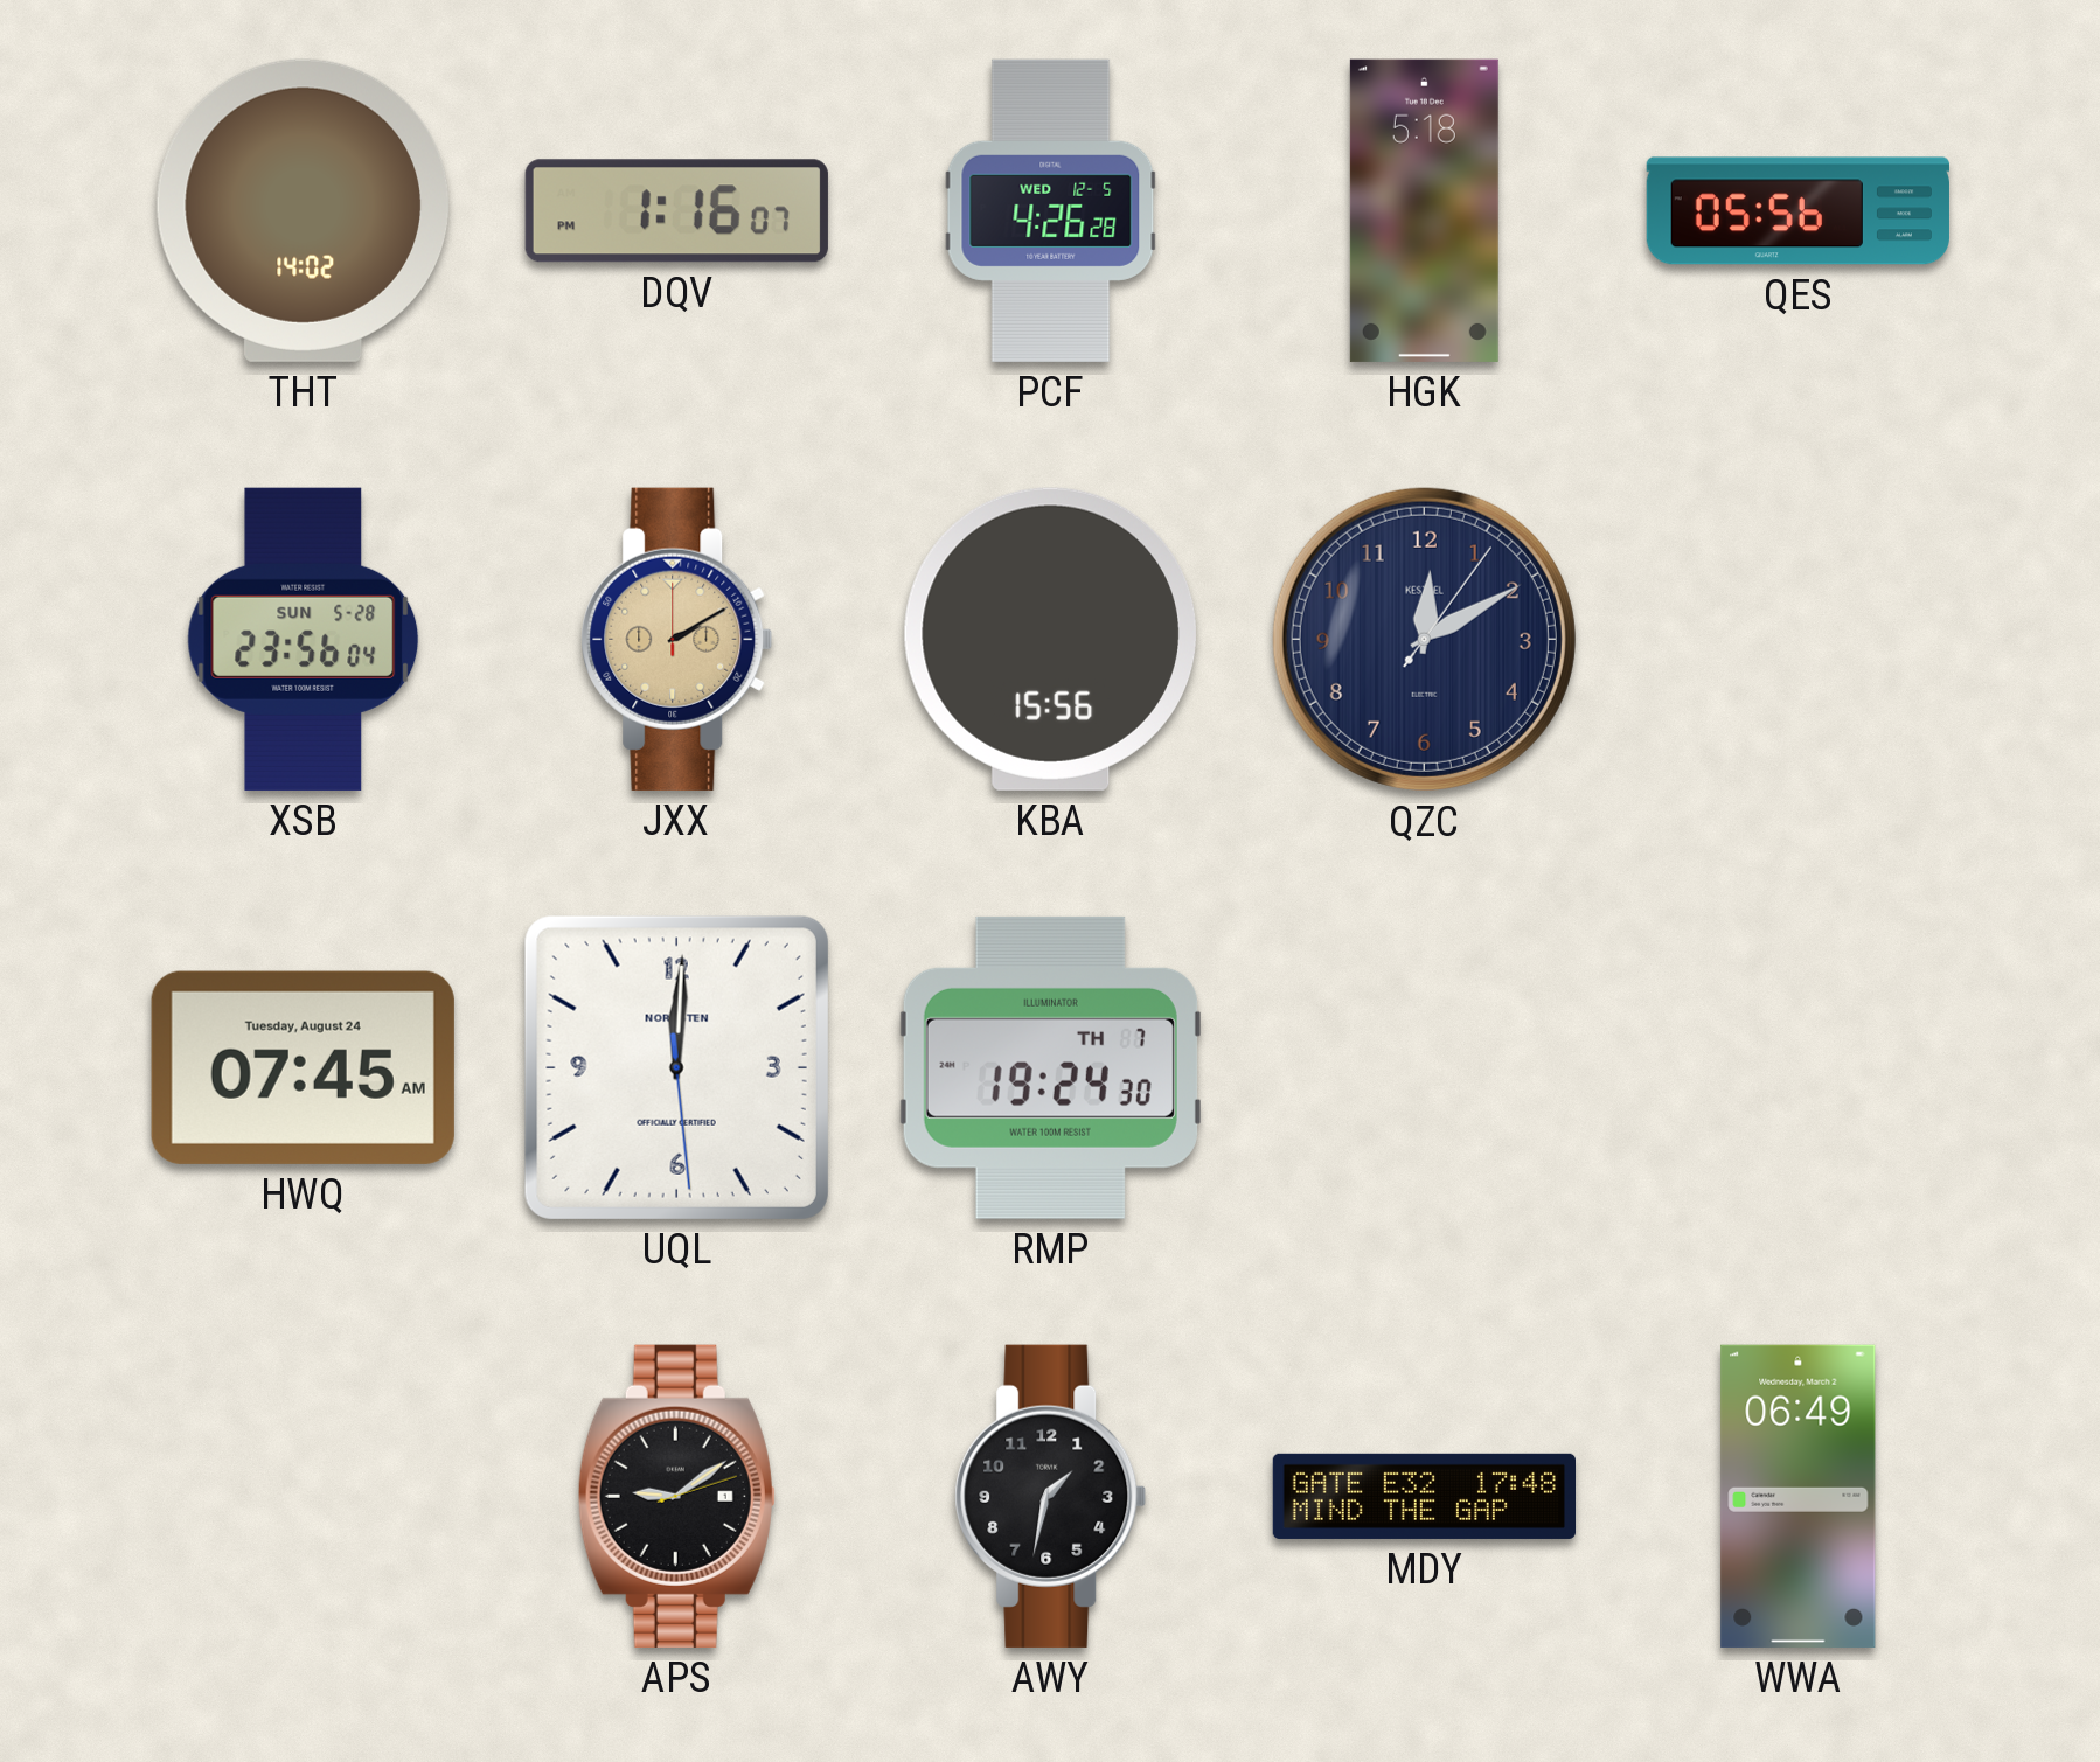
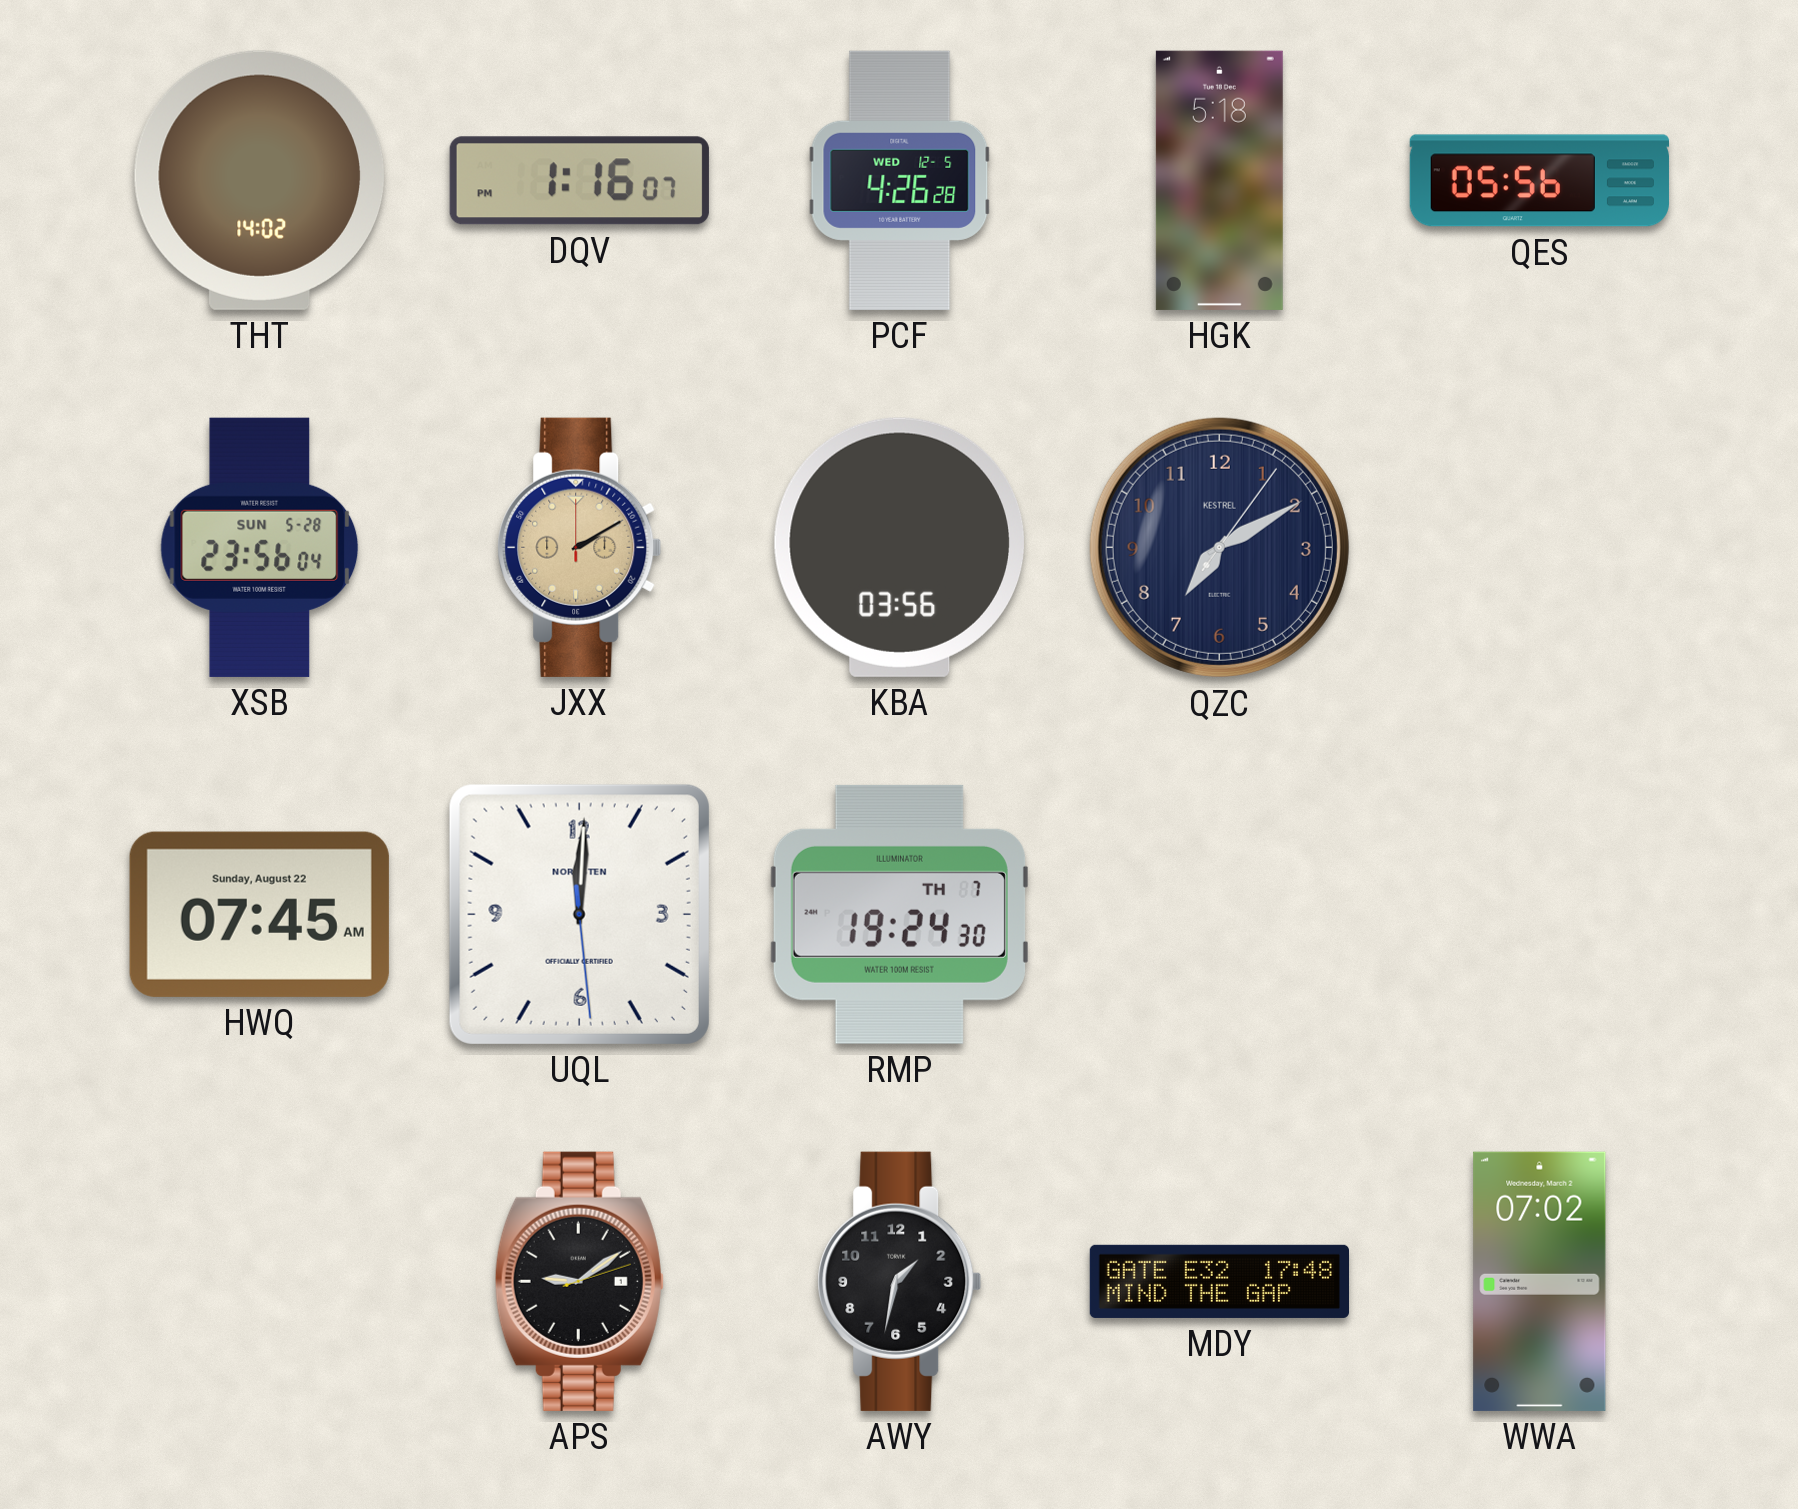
KBA: 15:56 -> 03:56
QZC: 12:10 -> 7:10
HWQ date: Tuesday, August 24 -> Sunday, August 22
WWA: 06:49 -> 07:02
